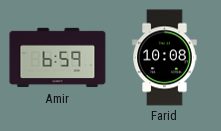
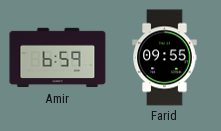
Farid: 10:08 -> 09:55
